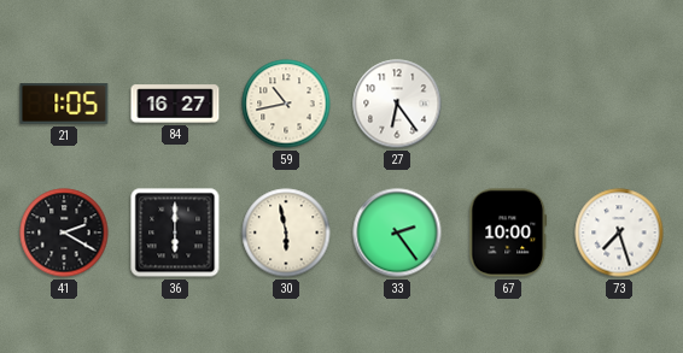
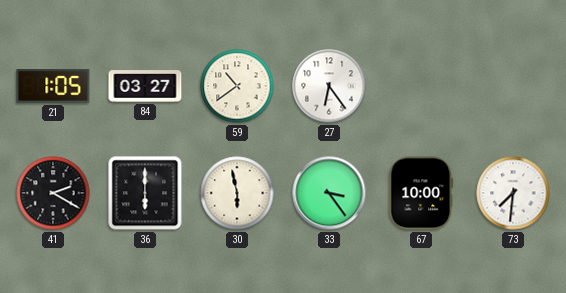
84: 16:27 -> 03:27
59: 10:43 -> 10:39
33: 2:24 -> 3:24
73: 7:27 -> 7:31
